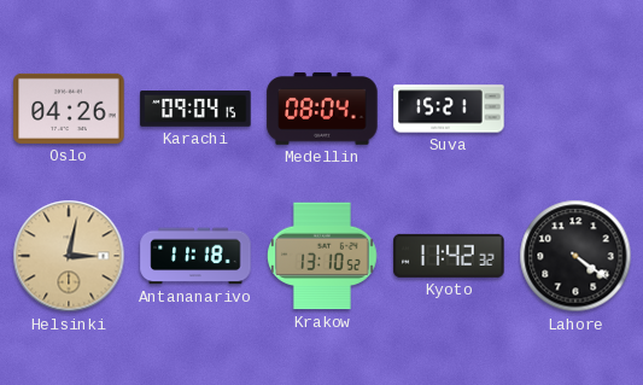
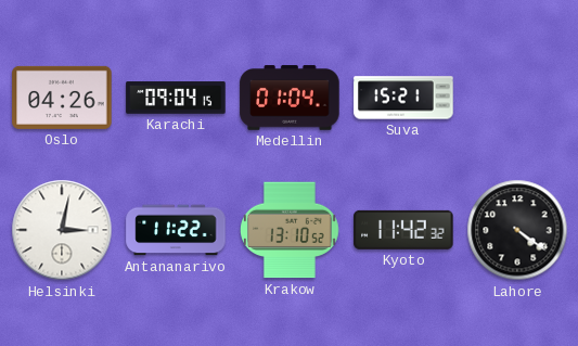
Medellin: 08:04 -> 01:04
Helsinki dial: champagne -> white
Antananarivo: 11:18 -> 11:22
